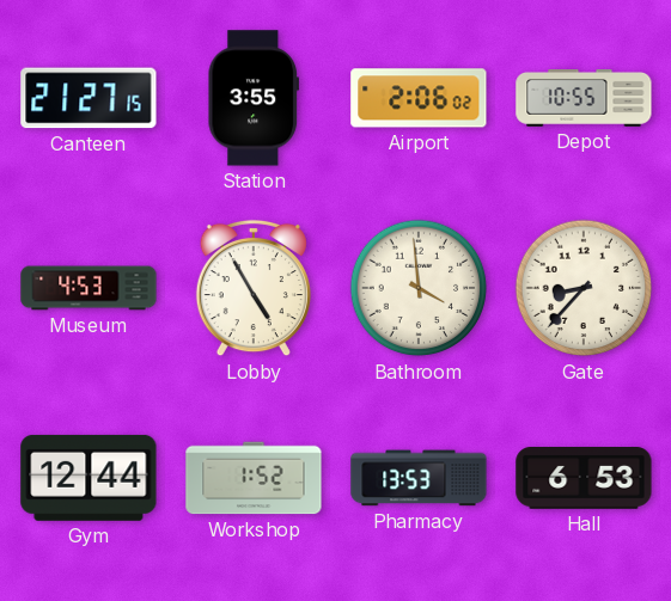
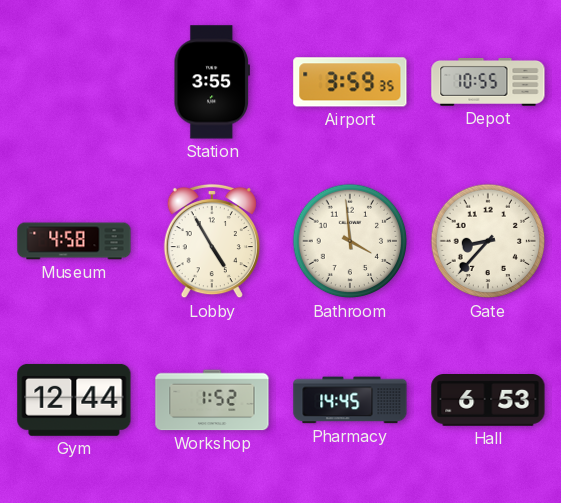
Canteen: 21:27 -> none
Airport: 2:06 -> 3:59
Museum: 4:53 -> 4:58
Pharmacy: 13:53 -> 14:45
